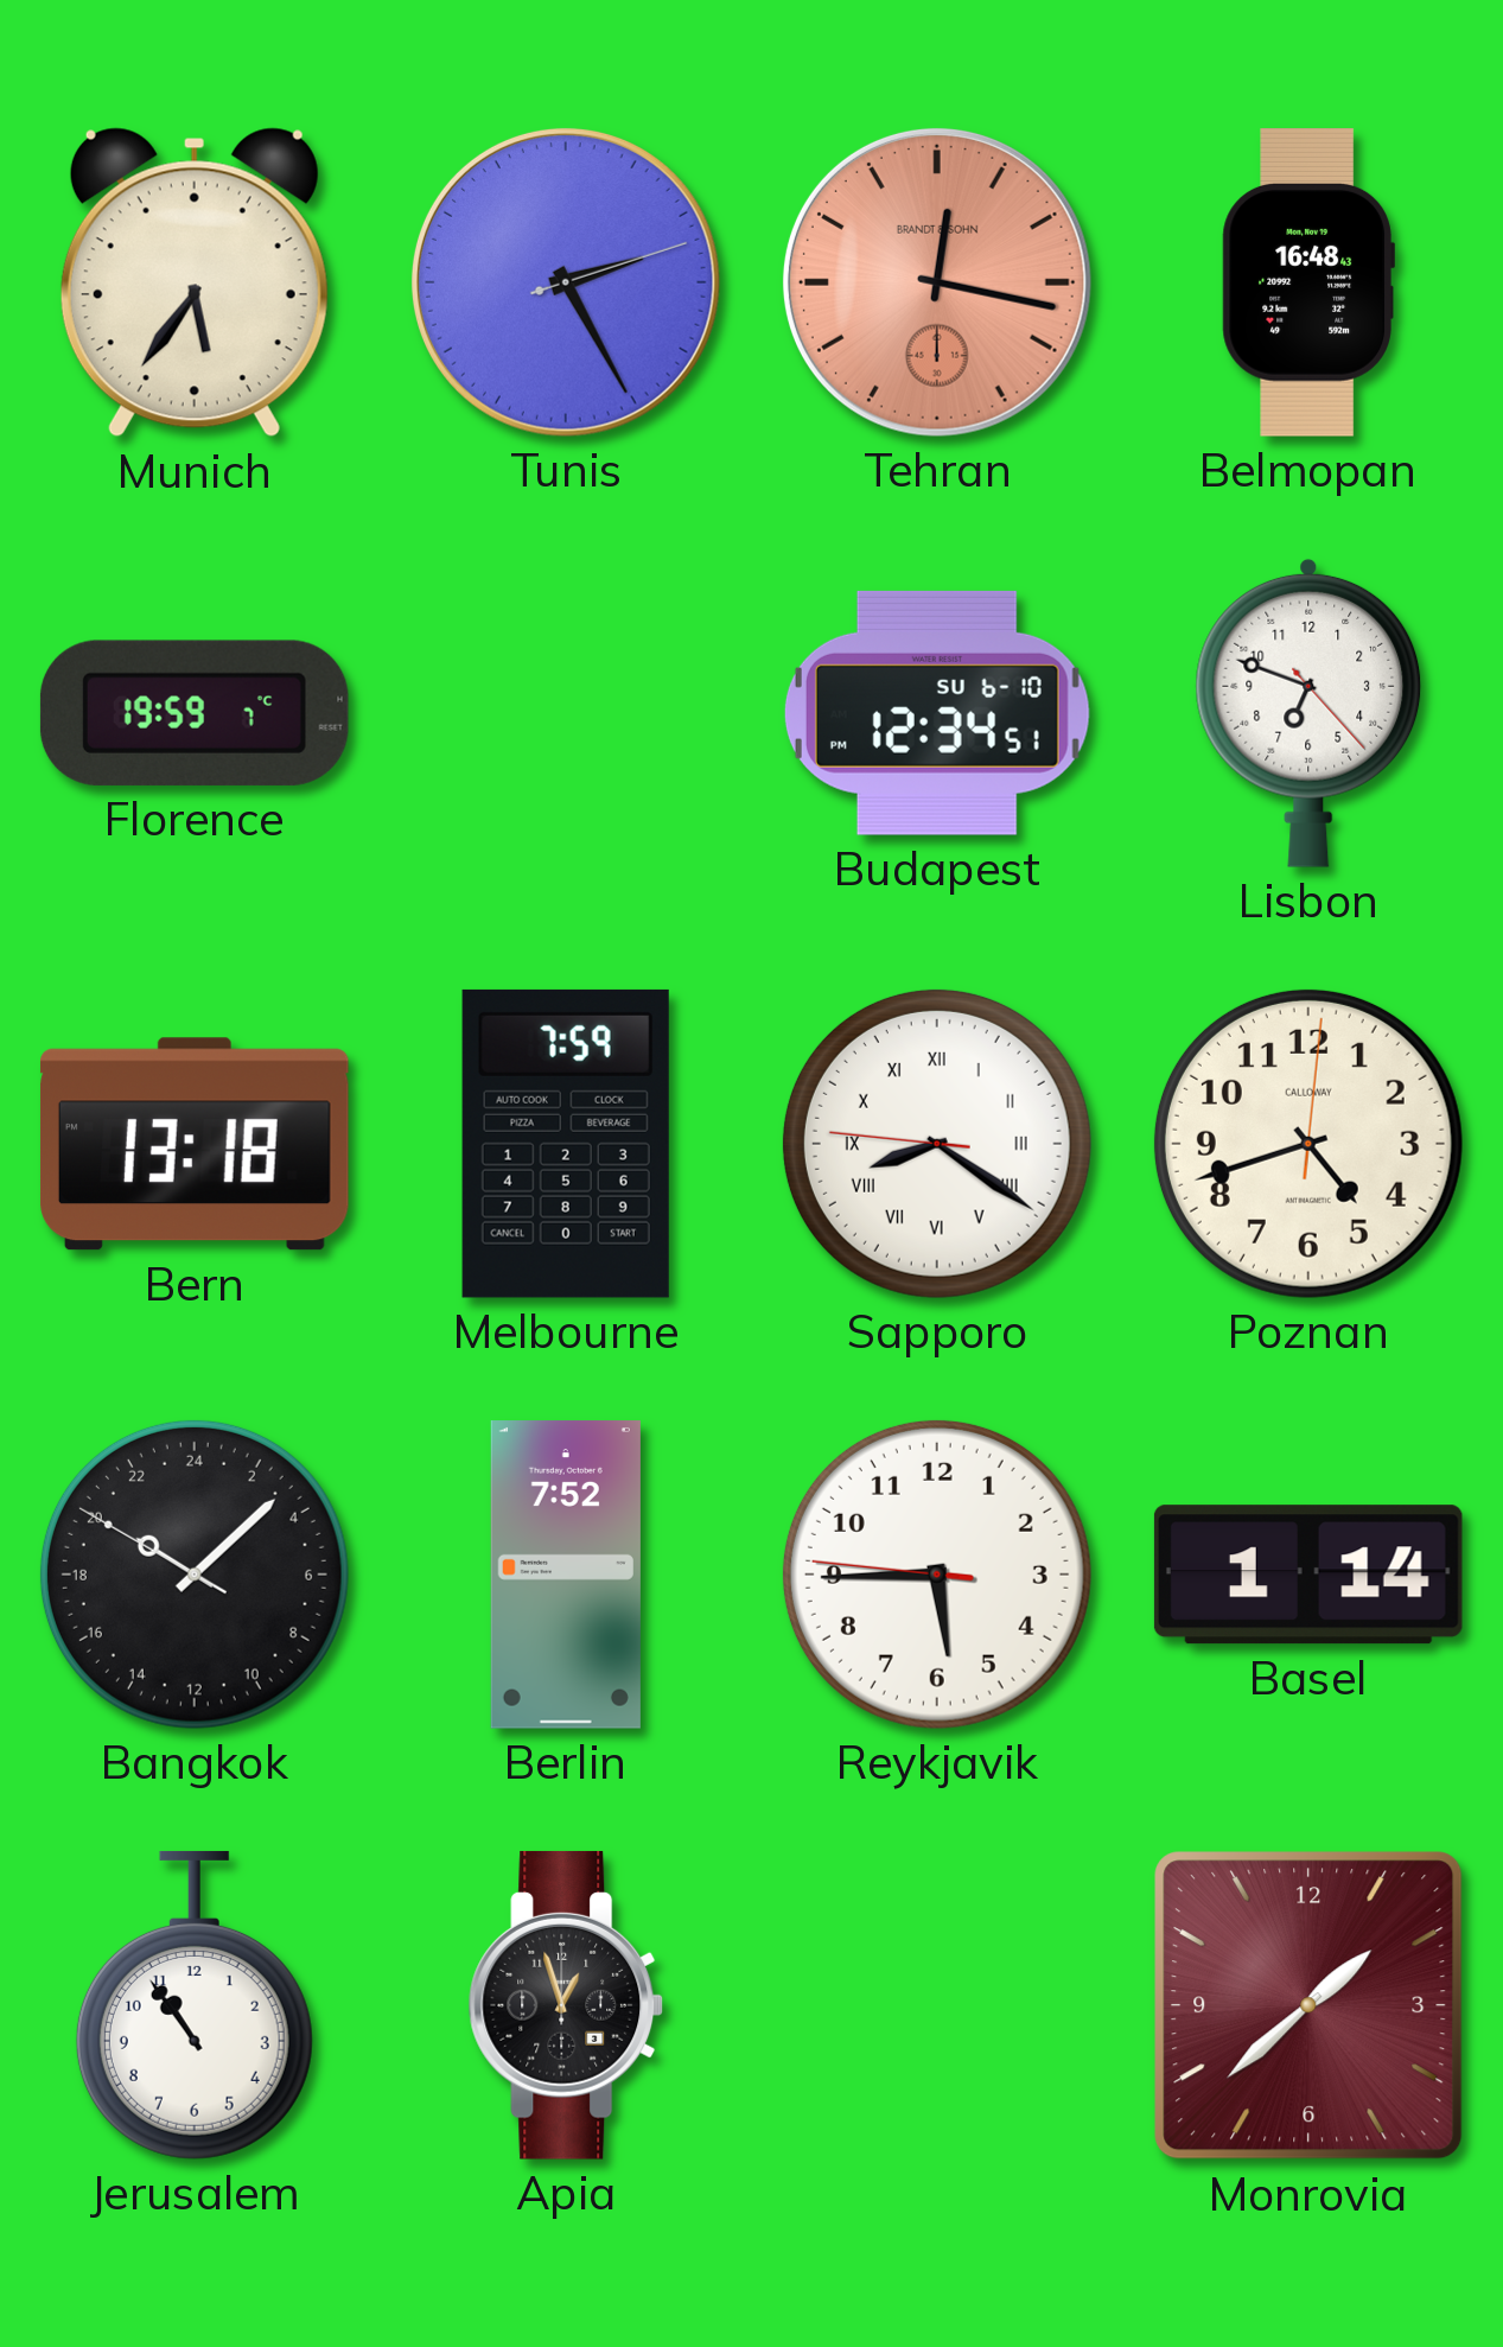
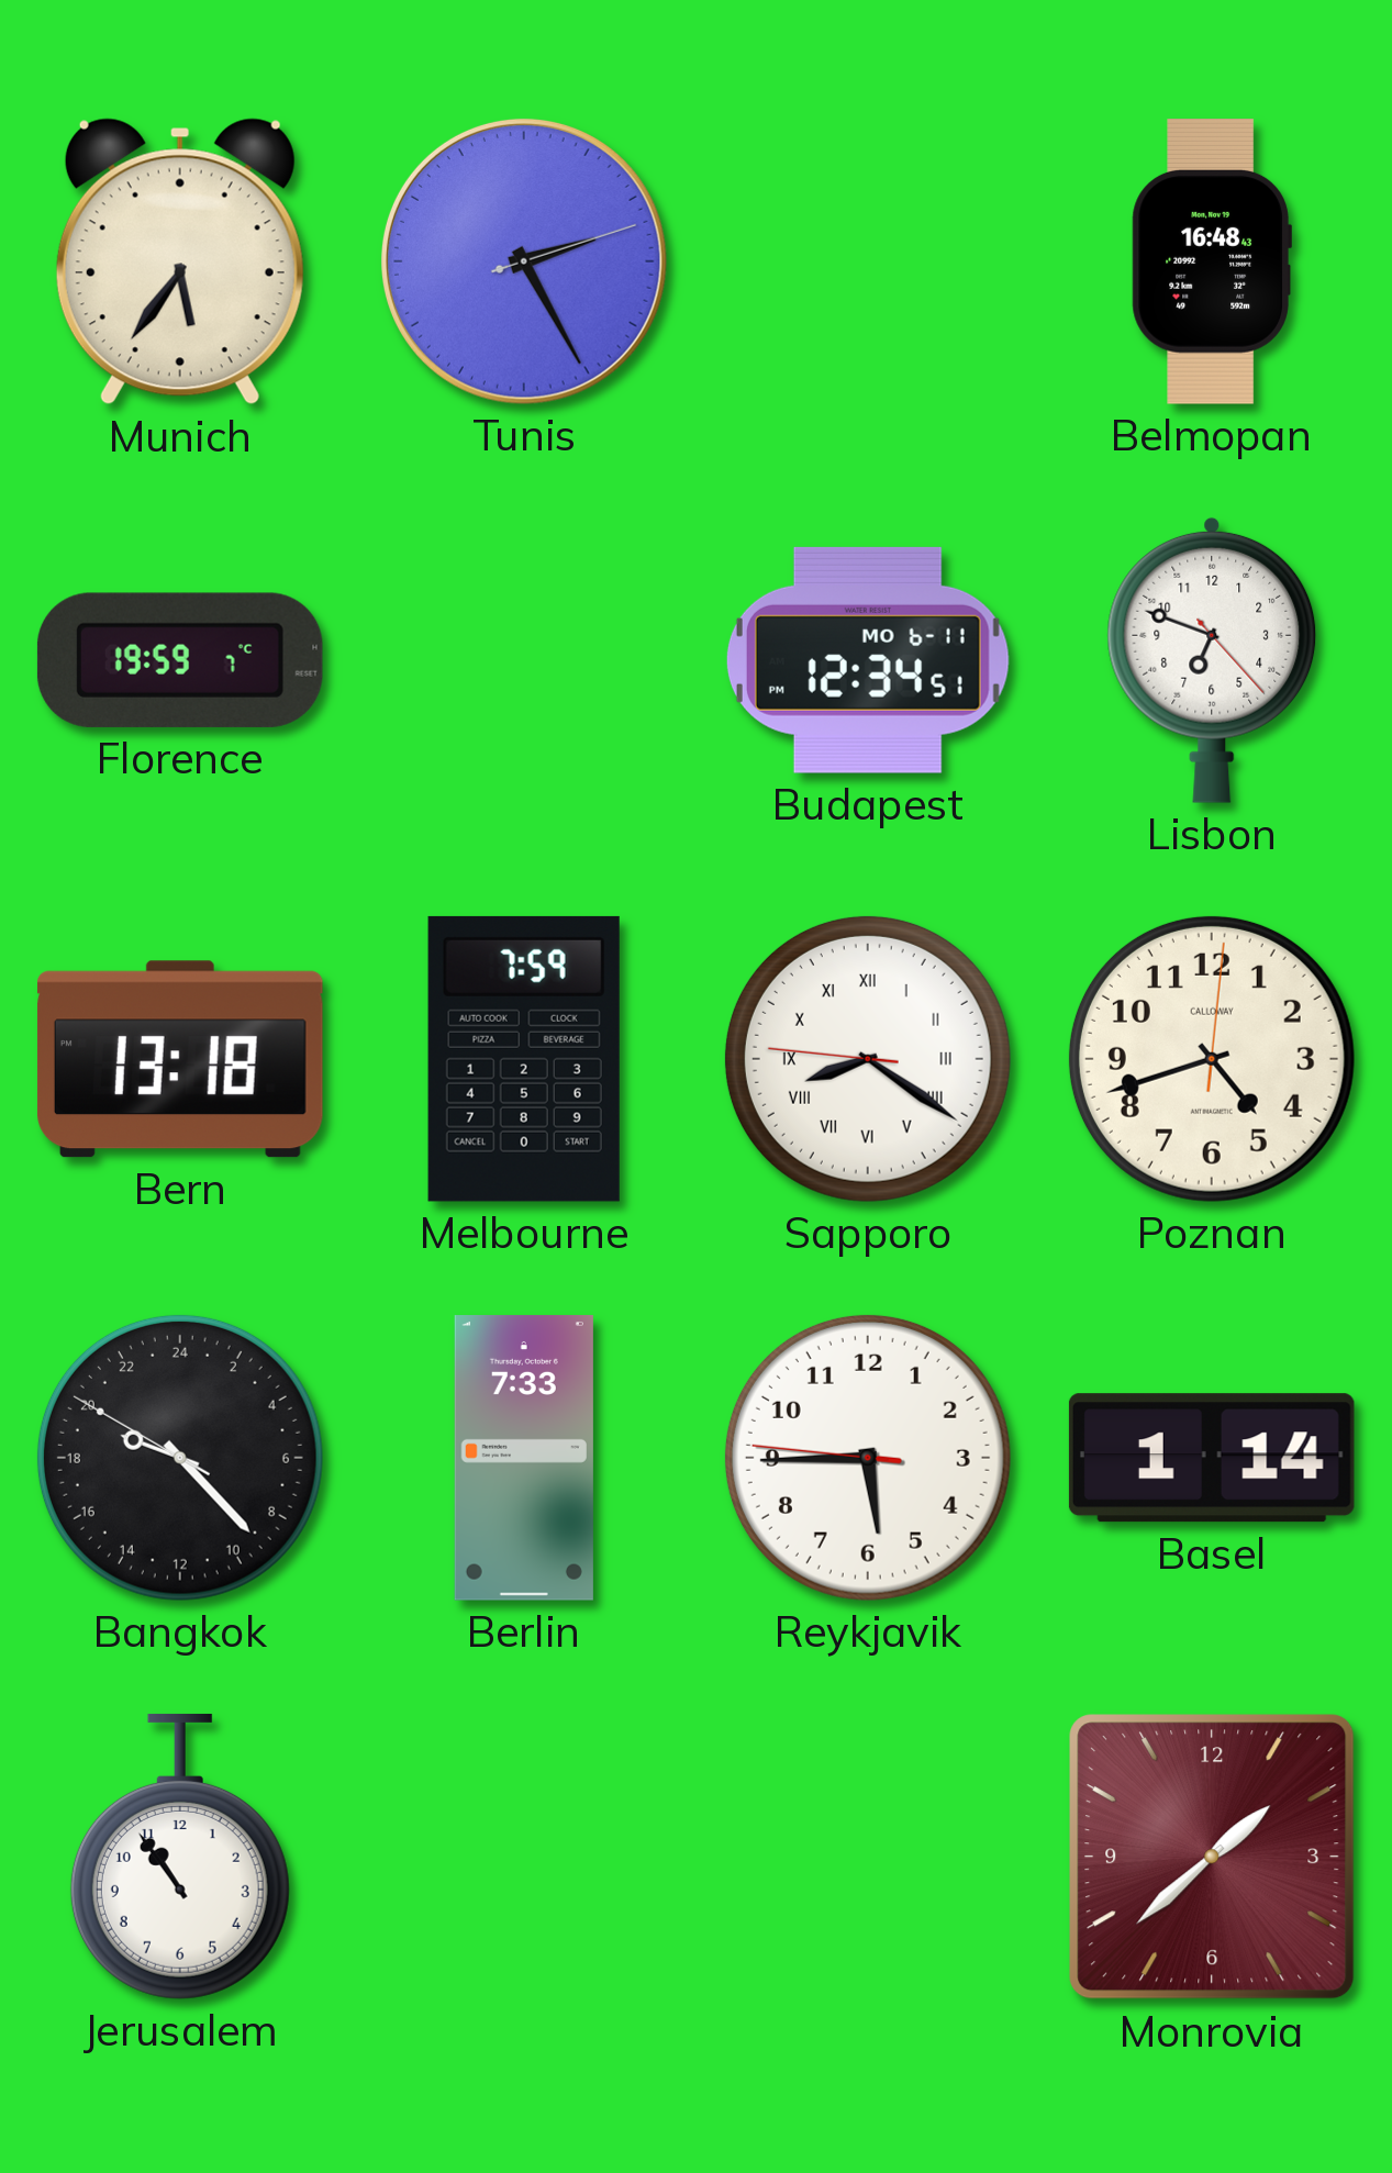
Tehran: 12:17 -> none
Budapest date: SU 6-10 -> MO 6-11
Bangkok: 20:07 -> 19:22
Berlin: 7:52 -> 7:33
Apia: 12:57 -> none
